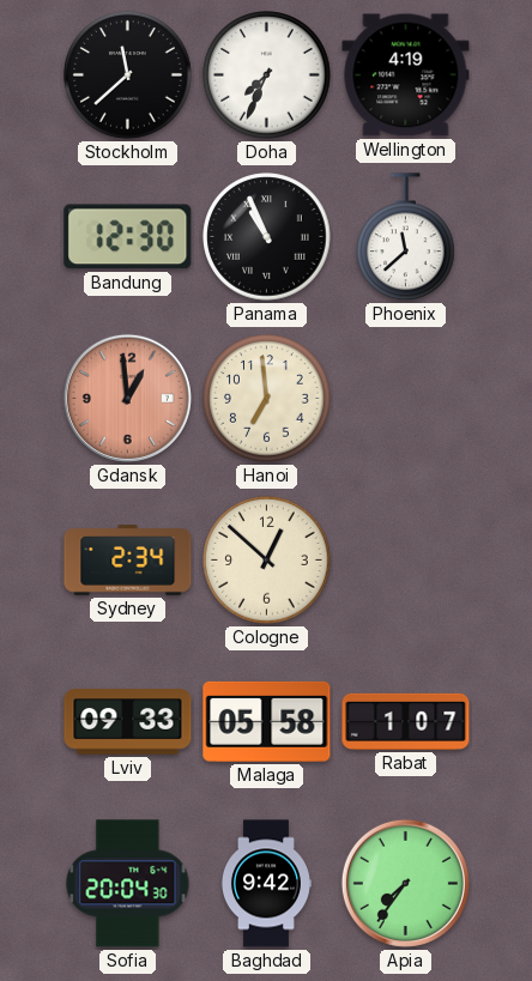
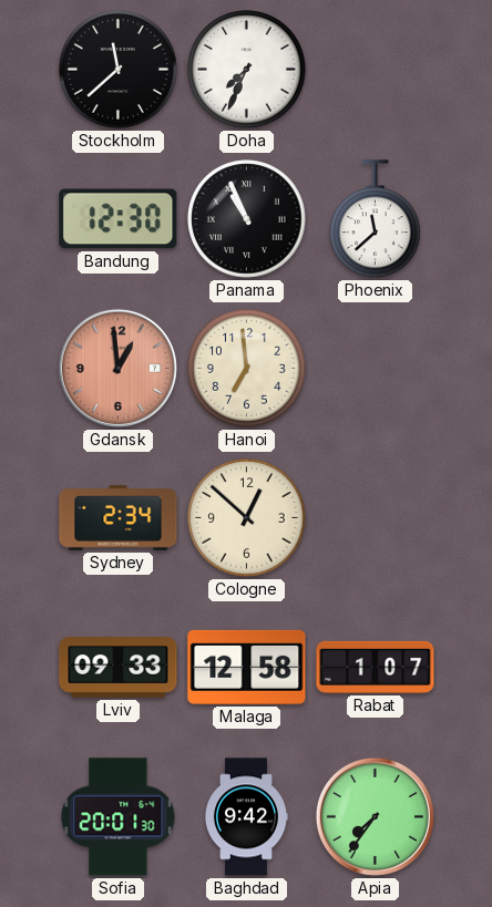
Wellington: 4:19 -> none
Malaga: 05:58 -> 12:58
Sofia: 20:04 -> 20:01
